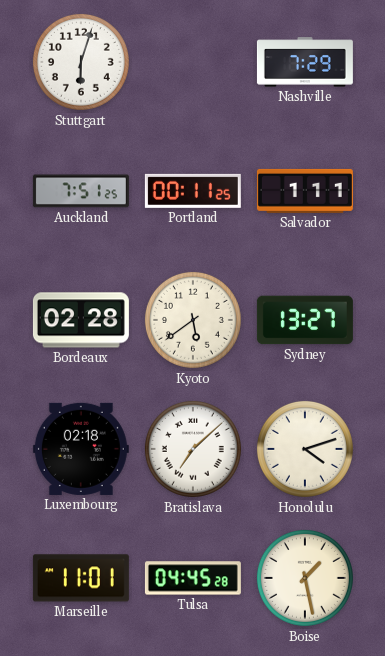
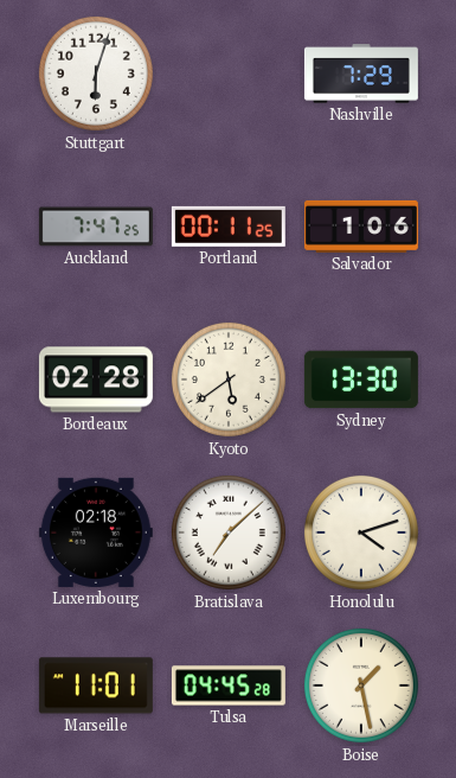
Auckland: 7:51 -> 7:47
Salvador: 1:11 -> 1:06
Sydney: 13:27 -> 13:30
